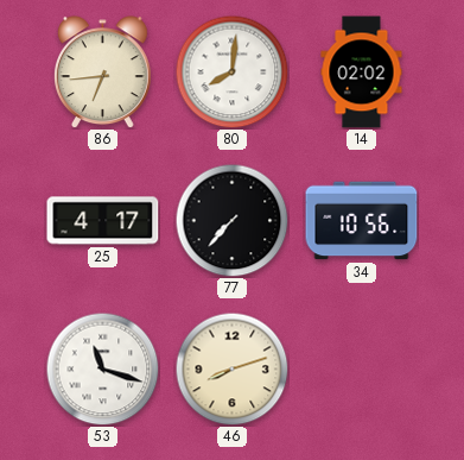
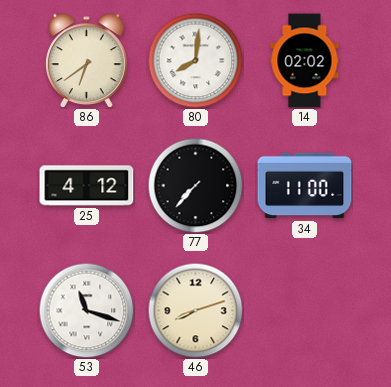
86: 6:44 -> 6:39
25: 4:17 -> 4:12
34: 10:56 -> 11:00
